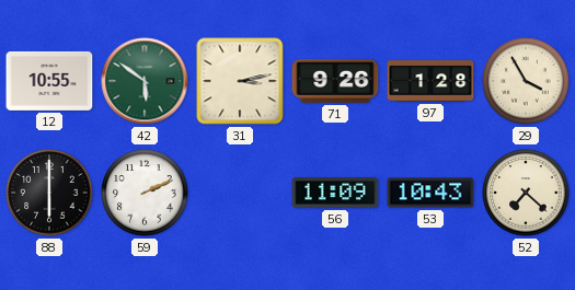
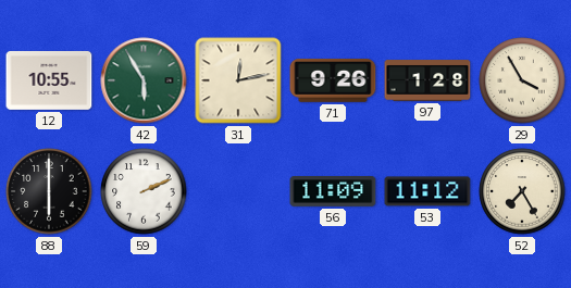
42: 5:51 -> 5:55
31: 3:13 -> 12:13
53: 10:43 -> 11:12
52: 7:22 -> 7:25
